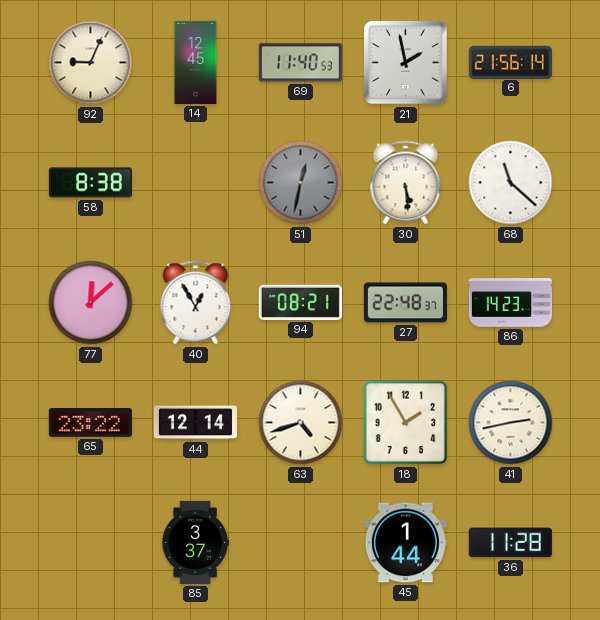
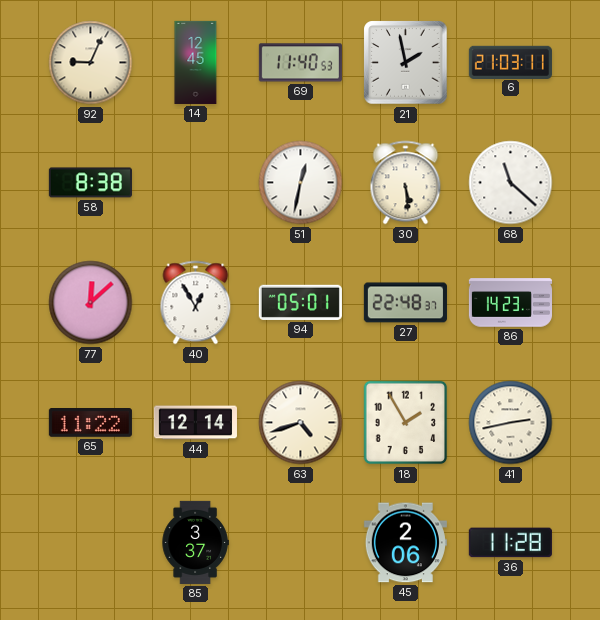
6: 21:56 -> 21:03
51 dial: grey -> white
94: 08:21 -> 05:01
65: 23:22 -> 11:22
45: 1:44 -> 2:06
